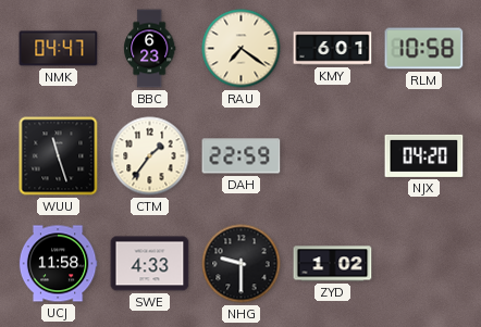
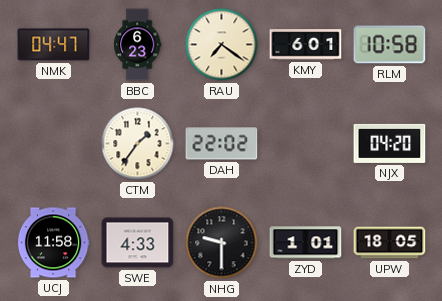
WUU: 11:27 -> none
DAH: 22:59 -> 22:02
ZYD: 1:02 -> 1:01
UPW: none -> 18:05
